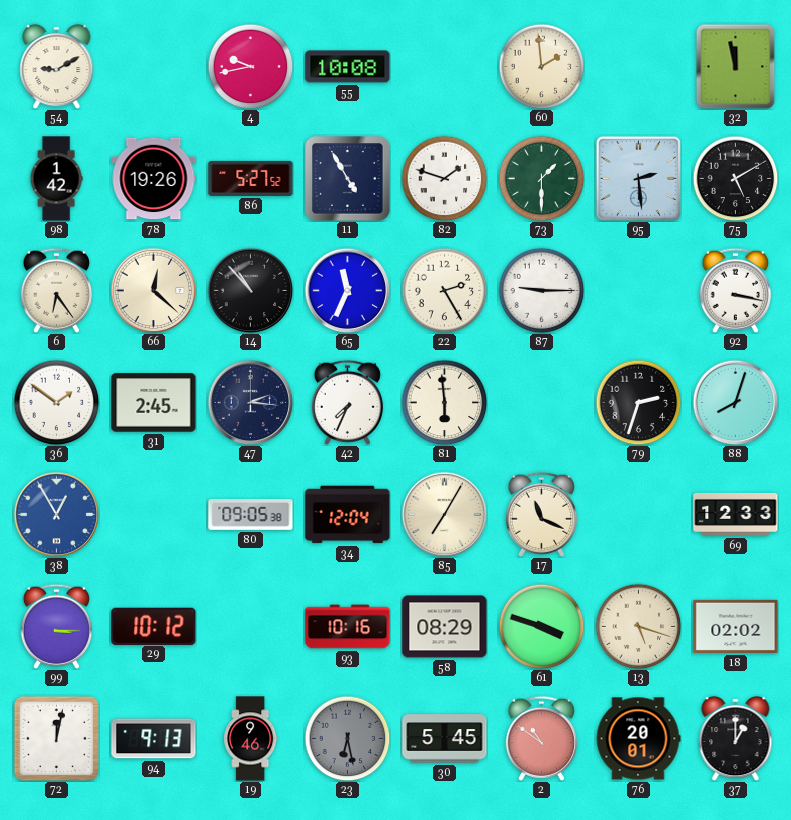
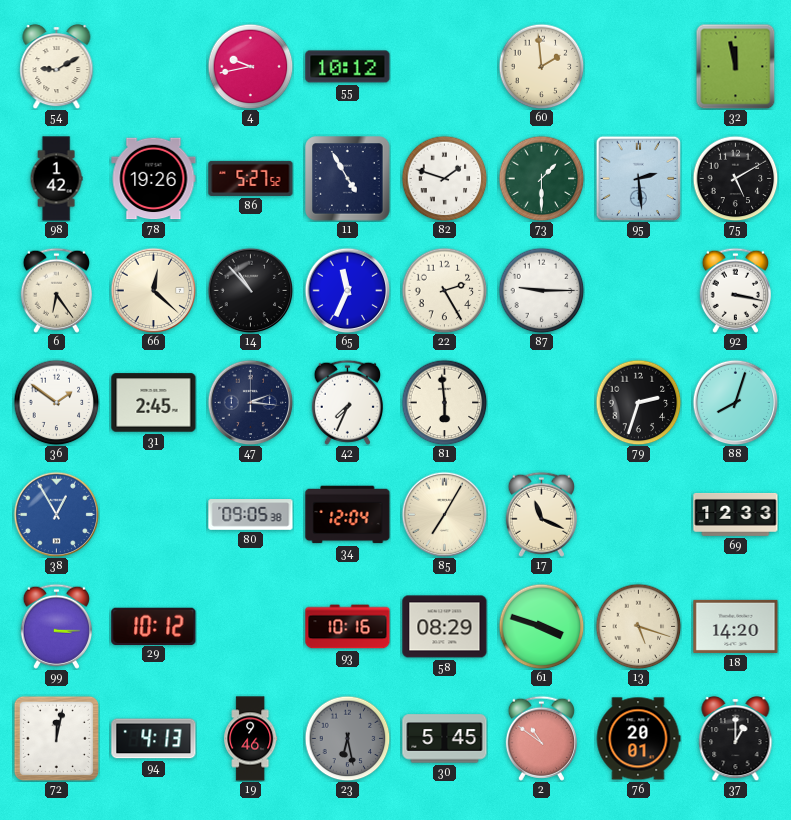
55: 10:08 -> 10:12
18: 02:02 -> 14:20
94: 9:13 -> 4:13
